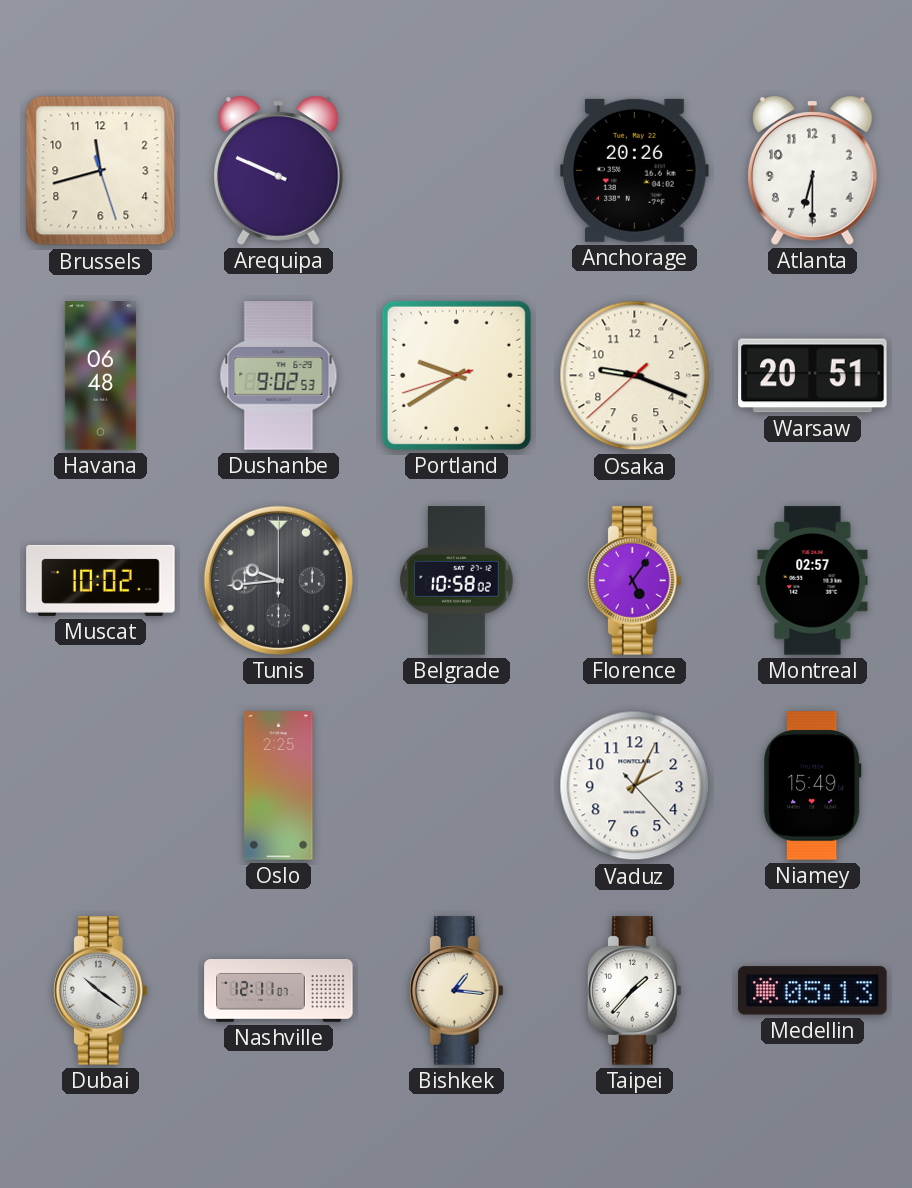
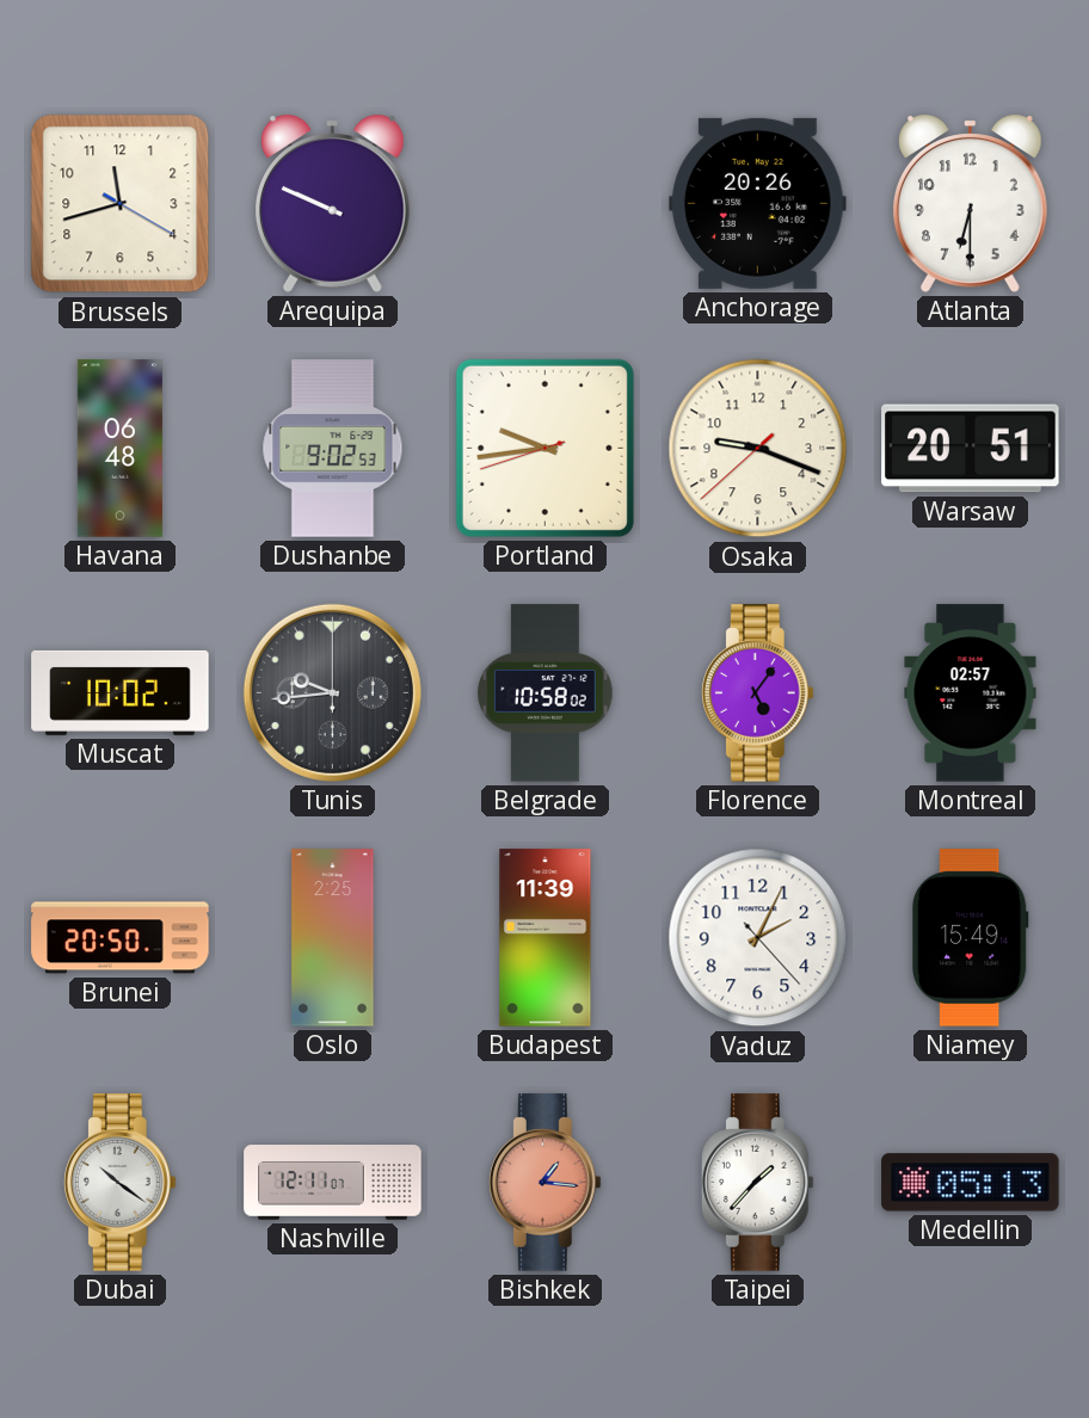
Brussels: 11:42:27 -> 11:42:20
Portland: 9:39 -> 9:43
Brunei: none -> 20:50
Budapest: none -> 11:39
Bishkek dial: cream -> salmon
